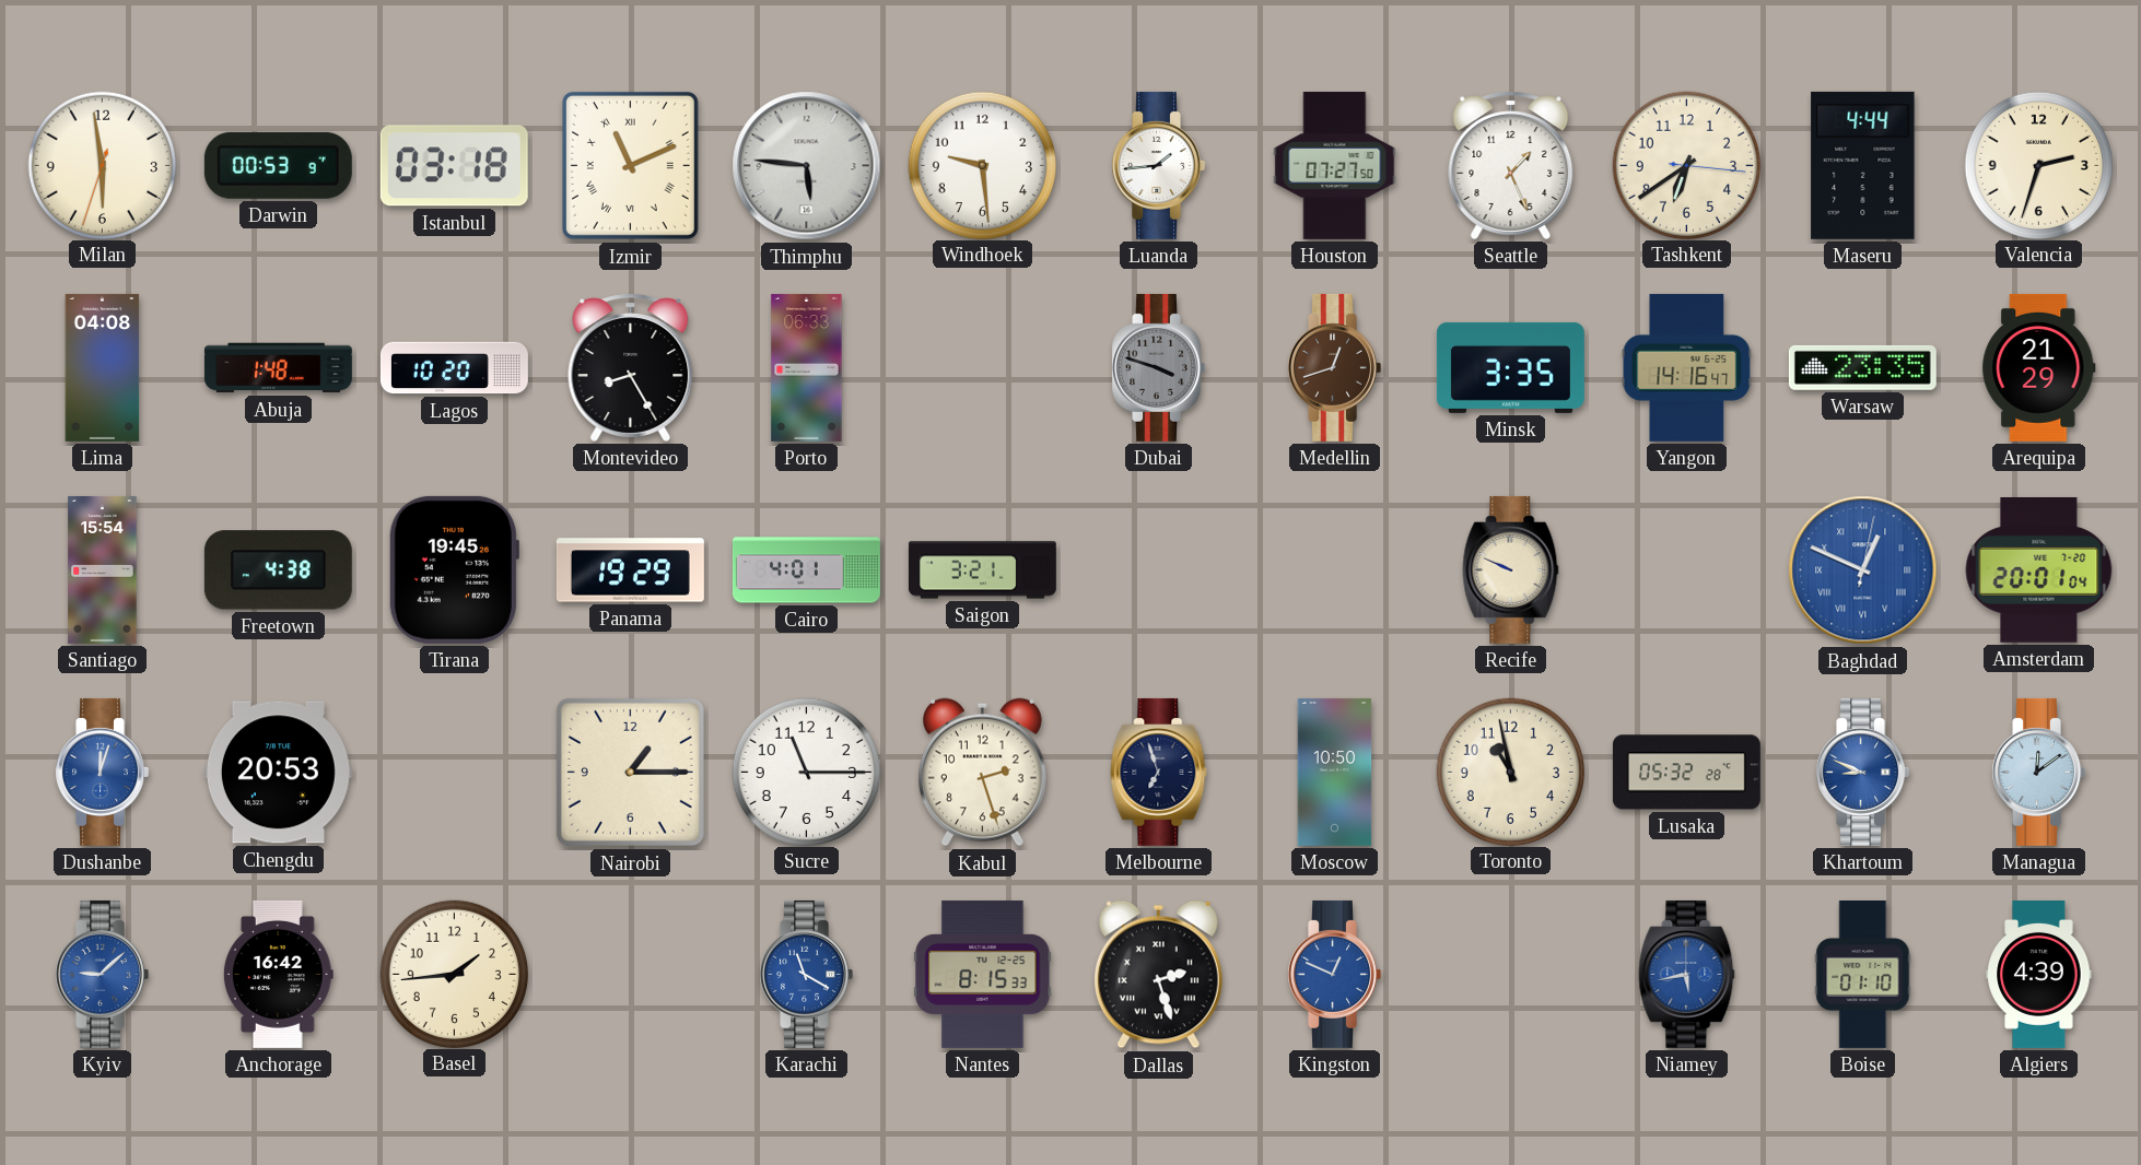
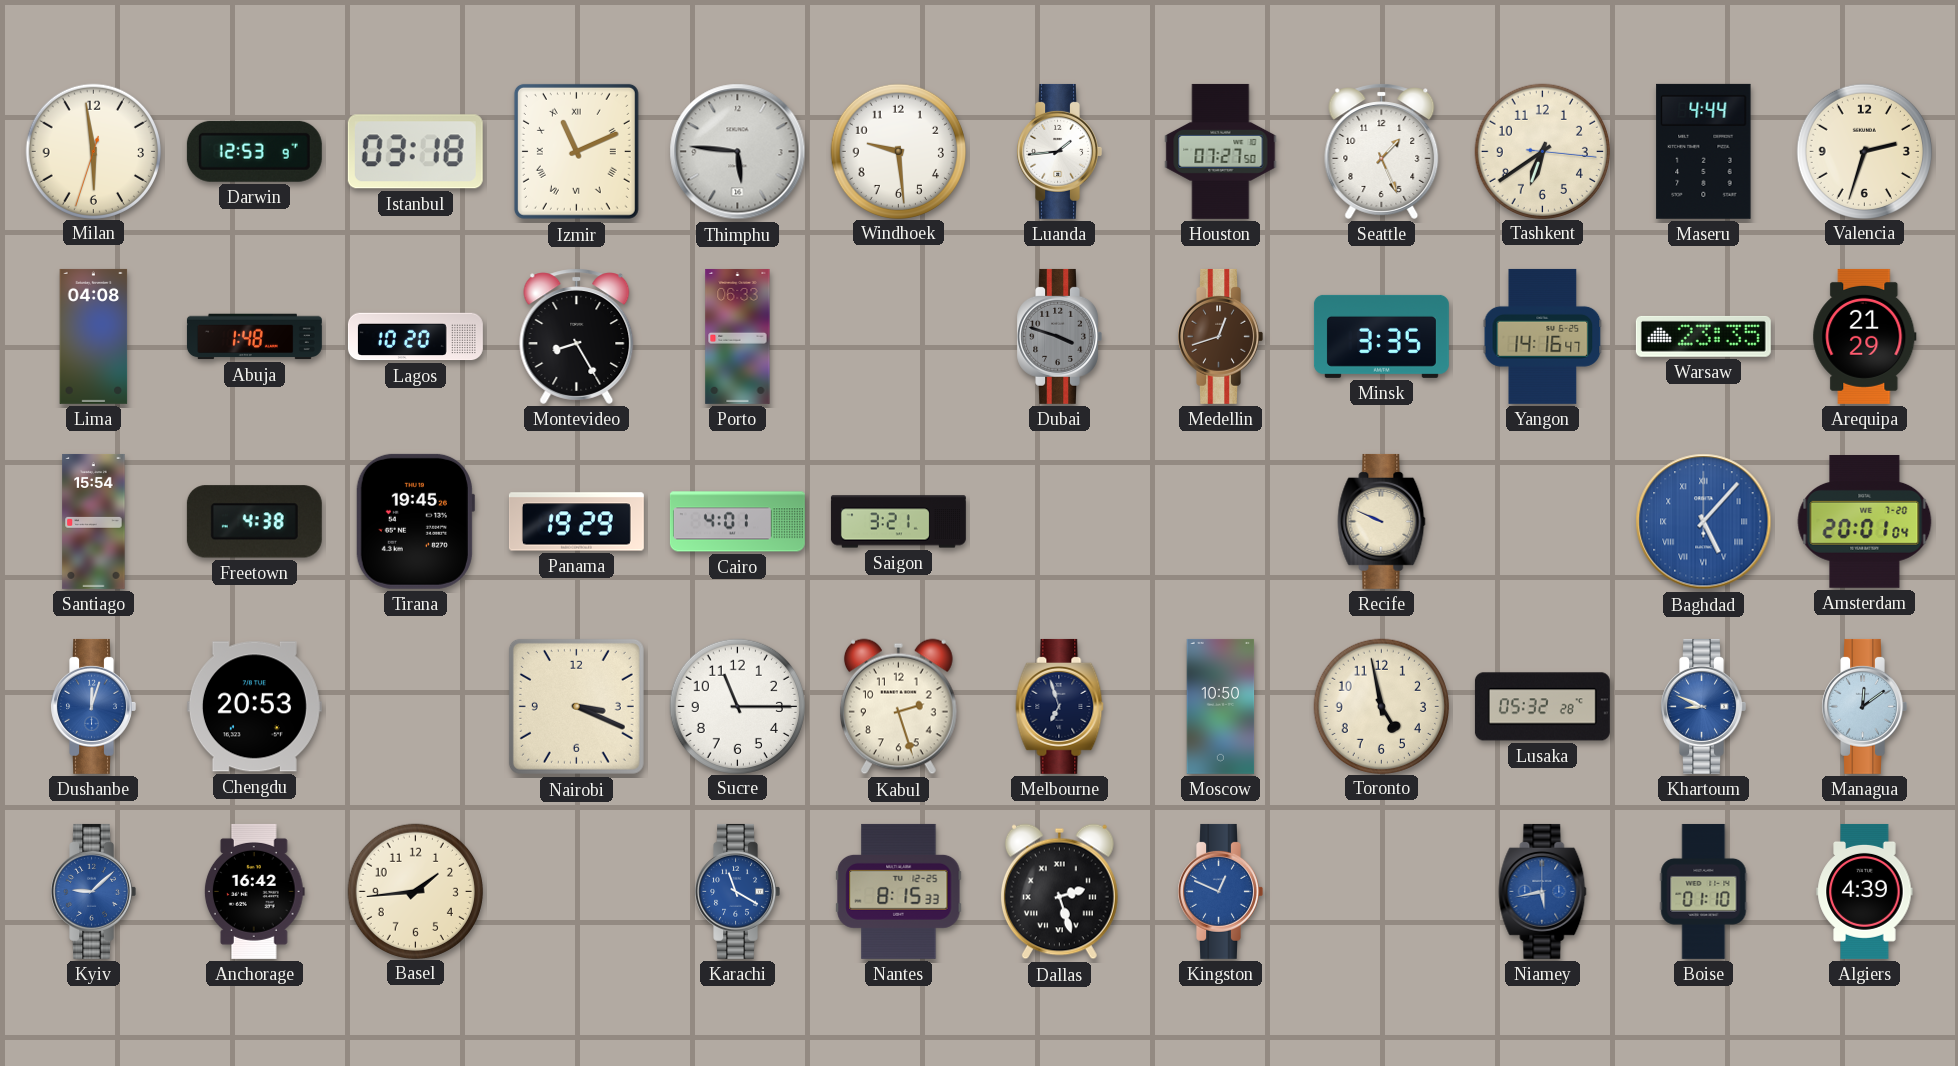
Darwin: 00:53 -> 12:53
Baghdad: 12:49 -> 5:07
Nairobi: 1:15 -> 3:19
Toronto: 10:58 -> 4:58
